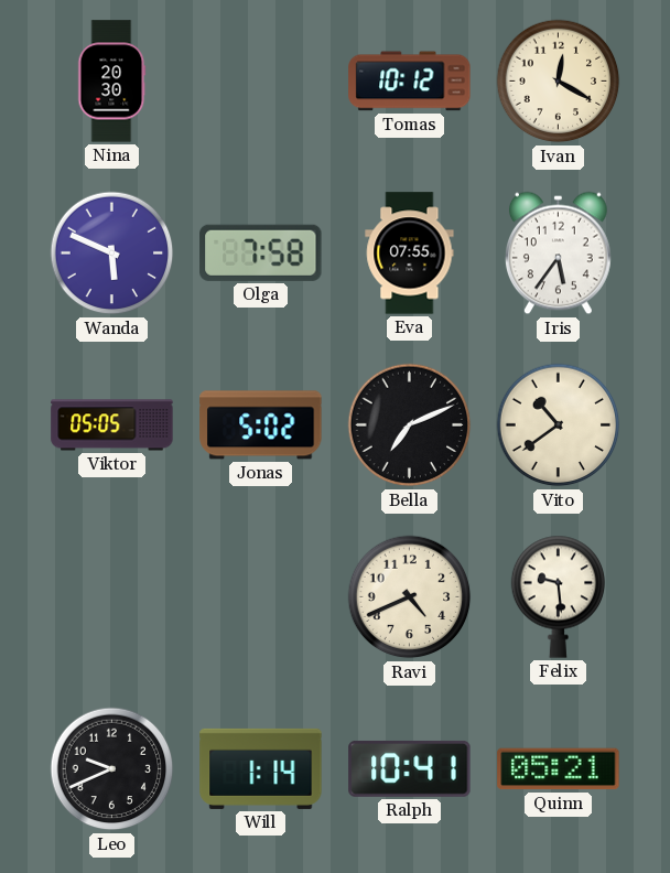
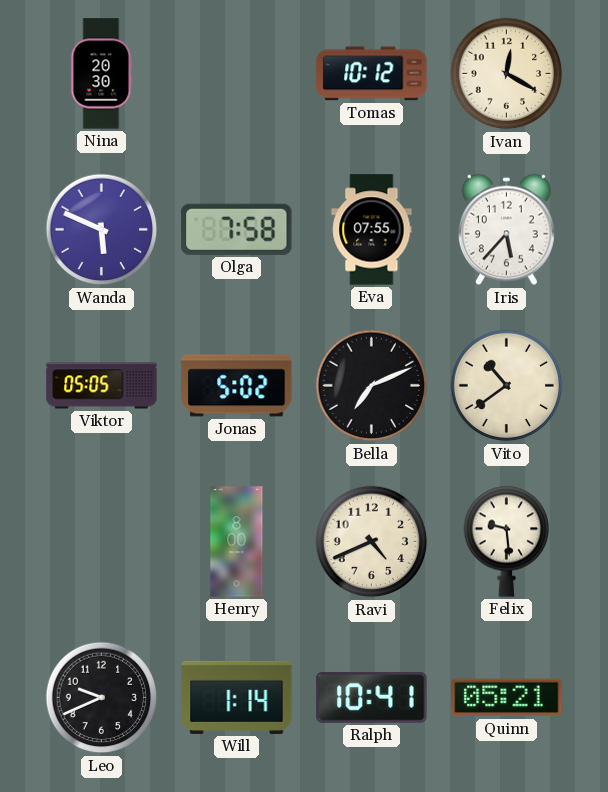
Iris: 5:36 -> 5:37
Henry: none -> 8:00
